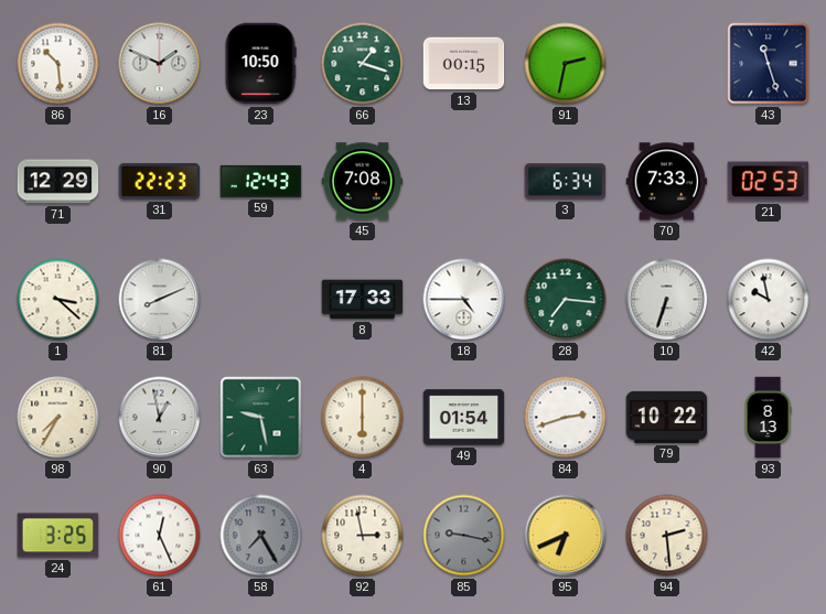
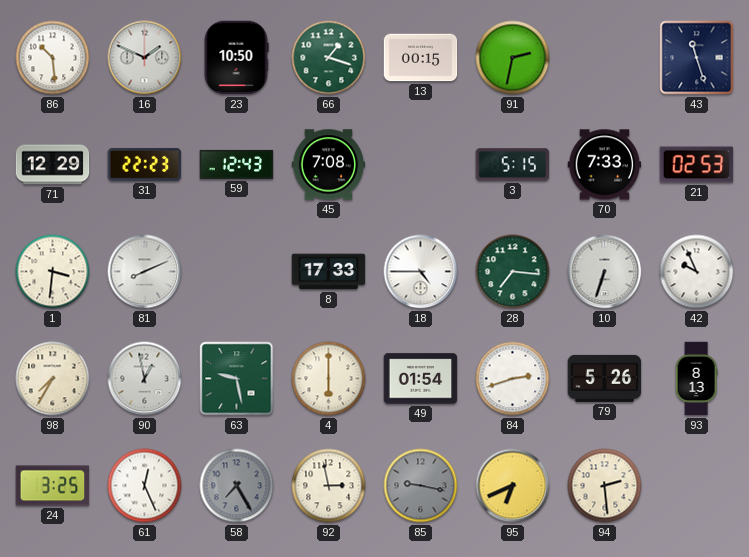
3: 6:34 -> 5:15
1: 3:22 -> 3:31
42: 9:58 -> 9:56
79: 10:22 -> 5:26
